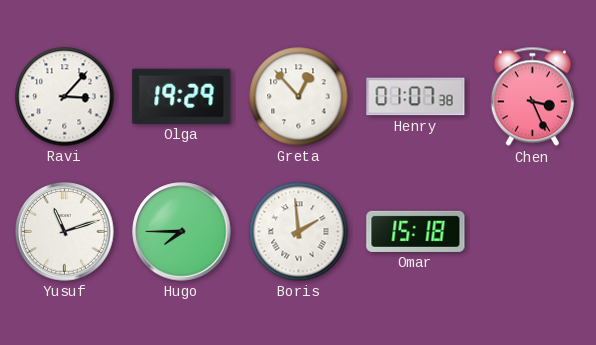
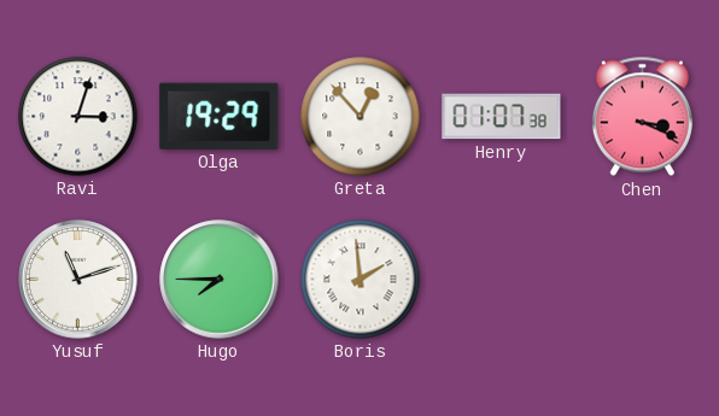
Ravi: 3:07 -> 3:03
Chen: 3:26 -> 3:19
Omar: 15:18 -> none
